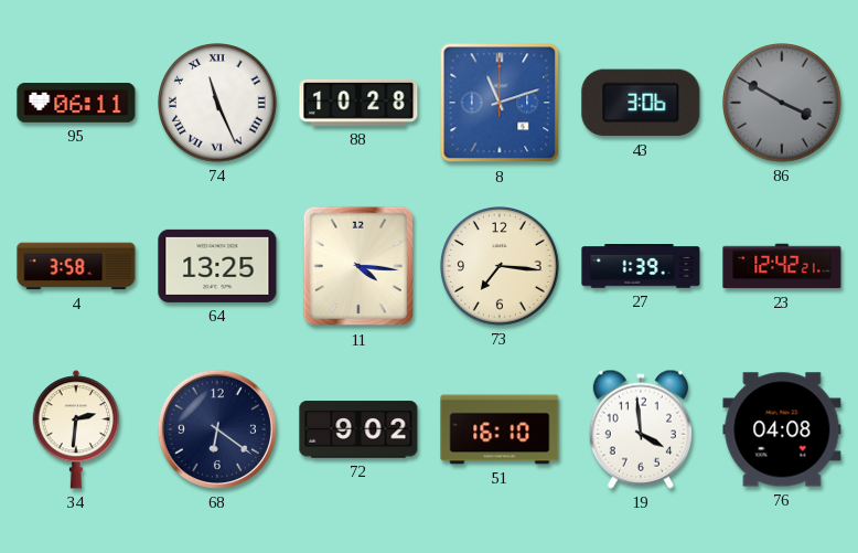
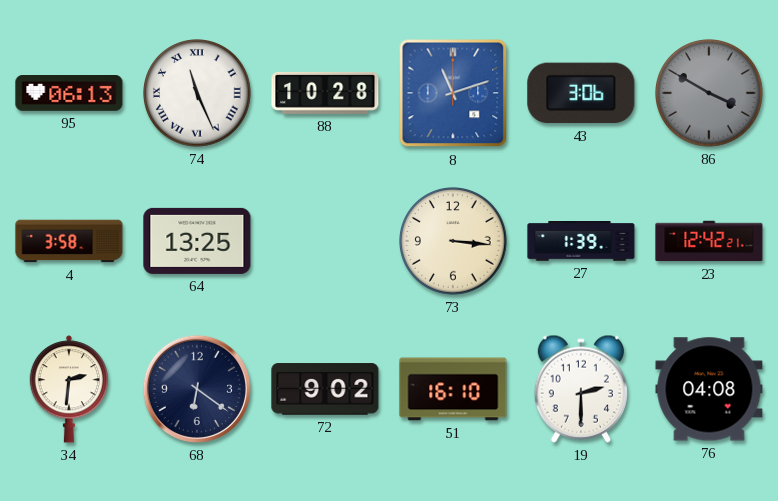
95: 06:11 -> 06:13
11: 4:16 -> none
73: 7:16 -> 3:16
19: 3:59 -> 2:30
